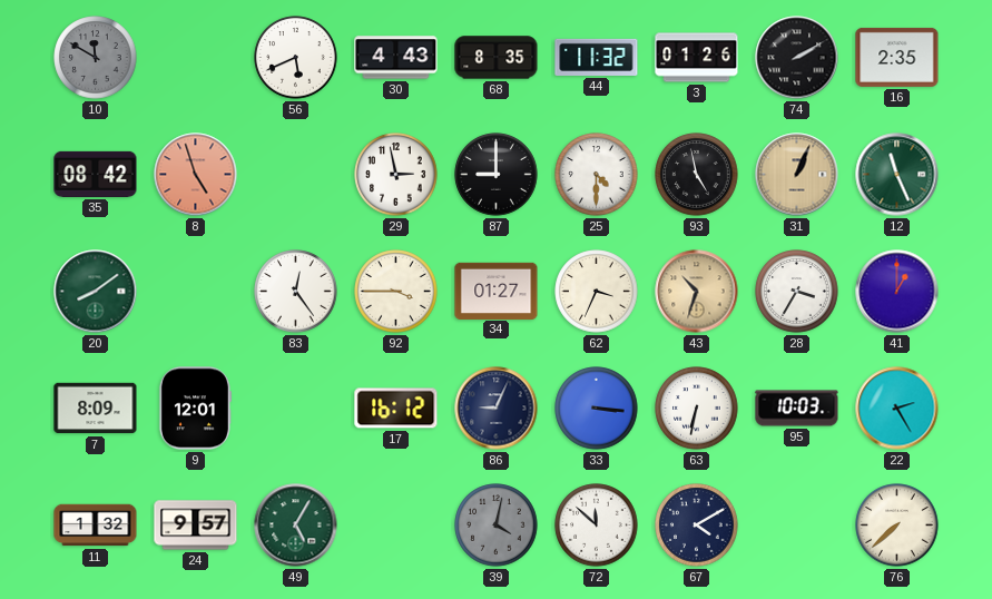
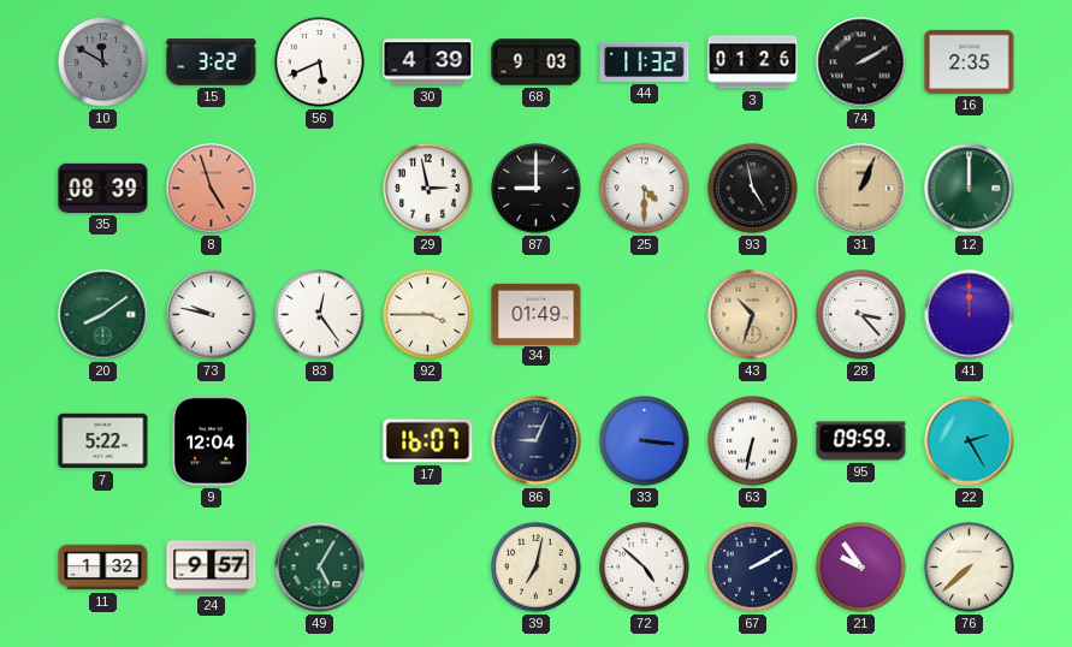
15: none -> 3:22
30: 4:43 -> 4:39
68: 8:35 -> 9:03
35: 08:42 -> 08:39
12: 11:26 -> 12:00
73: none -> 9:47
34: 01:27 -> 01:49
62: 3:34 -> none
28: 3:35 -> 3:23
41: 1:00 -> 12:00
7: 8:09 -> 5:22
9: 12:01 -> 12:04
17: 16:12 -> 16:07
95: 10:03 -> 09:59
39: 4:02 -> 7:02
39 dial: grey -> cream
72: 11:52 -> 4:52
67: 4:10 -> 2:10
21: none -> 9:54
